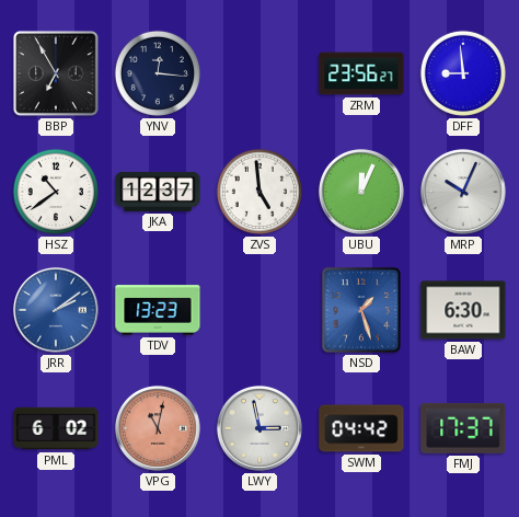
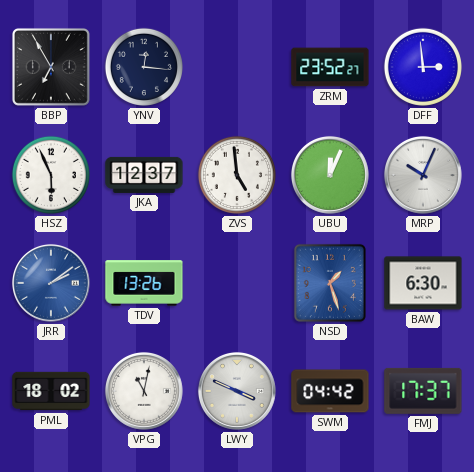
ZRM: 23:56 -> 23:52
DFF: 8:59 -> 2:59
HSZ: 10:39 -> 5:56
TDV: 13:23 -> 13:26
PML: 6:02 -> 18:02
VPG dial: salmon -> white
LWY: 2:58 -> 3:49
